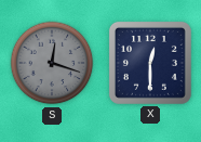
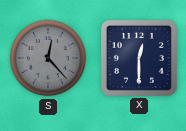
S: 12:18 -> 12:23
